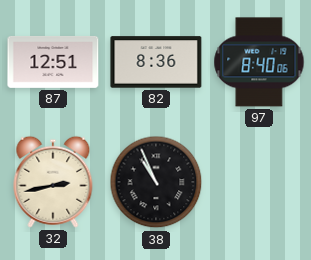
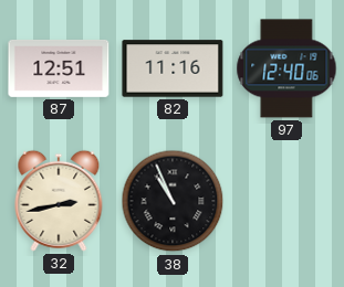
82: 8:36 -> 11:16
97: 8:40 -> 12:40
